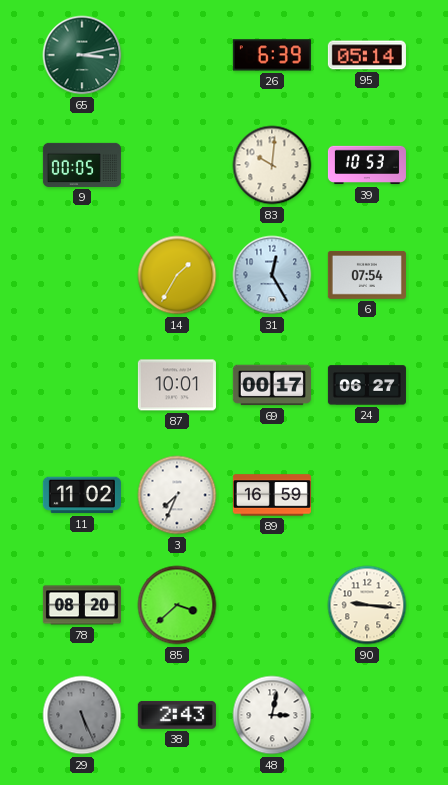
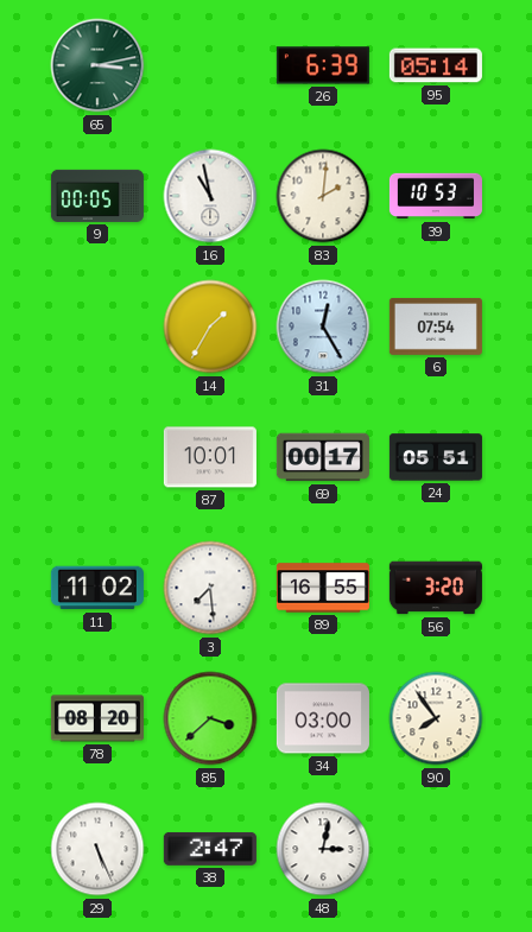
16: none -> 10:58
83: 10:01 -> 2:01
24: 06:27 -> 05:51
3: 7:34 -> 7:29
89: 16:59 -> 16:55
56: none -> 3:20
34: none -> 03:00
90: 9:16 -> 7:54
29 dial: grey -> white
38: 2:43 -> 2:47
